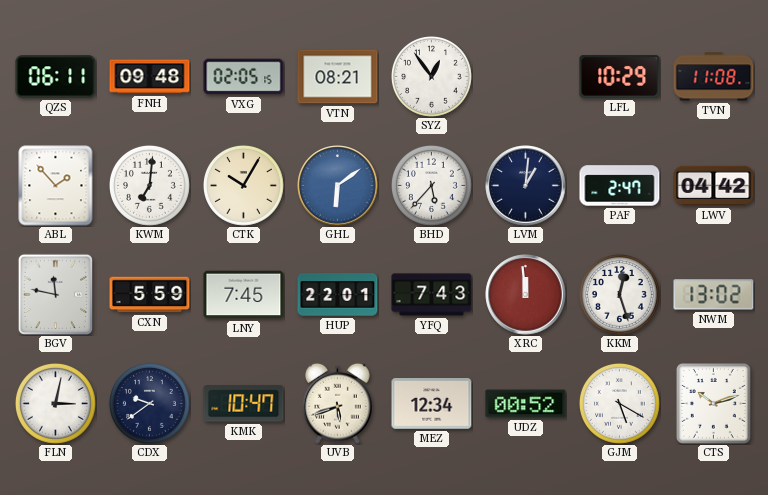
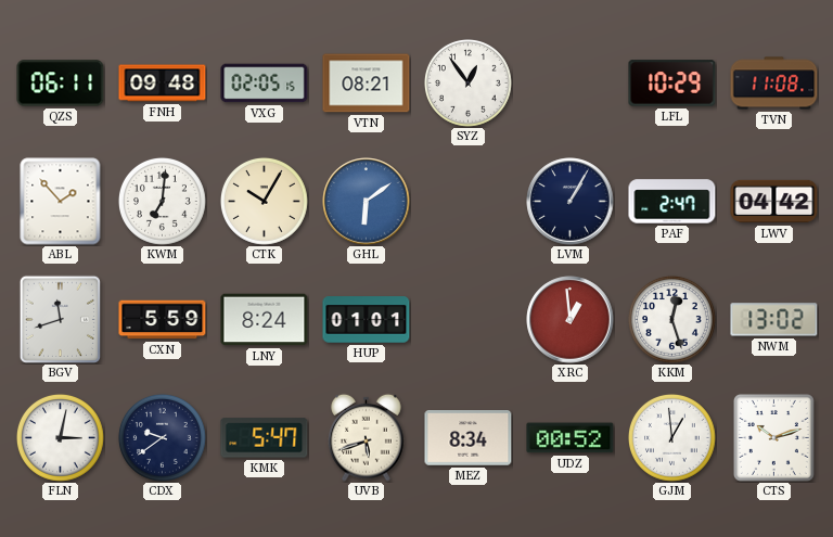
BHD: 5:37 -> none
LVM: 1:01 -> 1:05
BGV: 11:47 -> 11:42
LNY: 7:45 -> 8:24
HUP: 22:01 -> 01:01
YFQ: 7:43 -> none
XRC: 11:59 -> 12:59
KMK: 10:47 -> 5:47
MEZ: 12:34 -> 8:34
GJM: 5:20 -> 12:59
